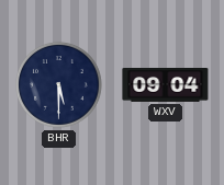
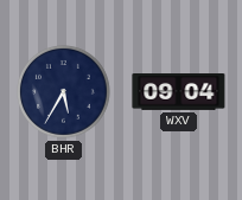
BHR: 5:30 -> 5:35
